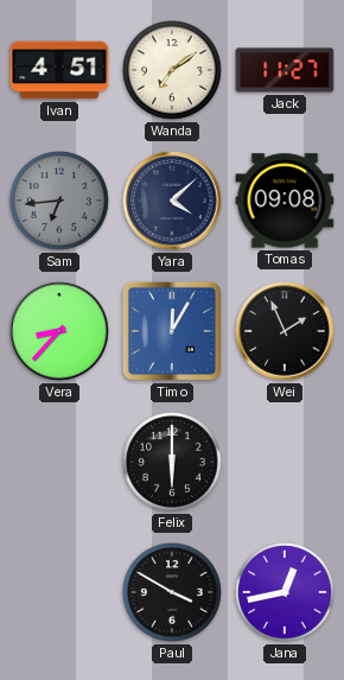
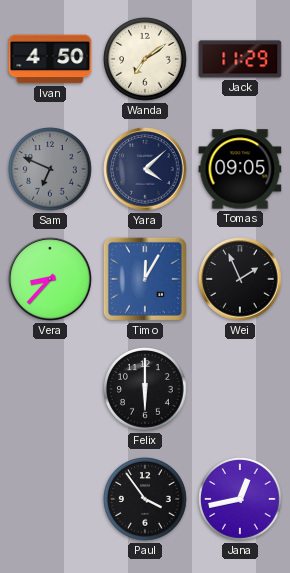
Ivan: 4:51 -> 4:50
Jack: 11:27 -> 11:29
Sam: 6:44 -> 6:49
Tomas: 09:08 -> 09:05
Paul: 3:50 -> 3:54
